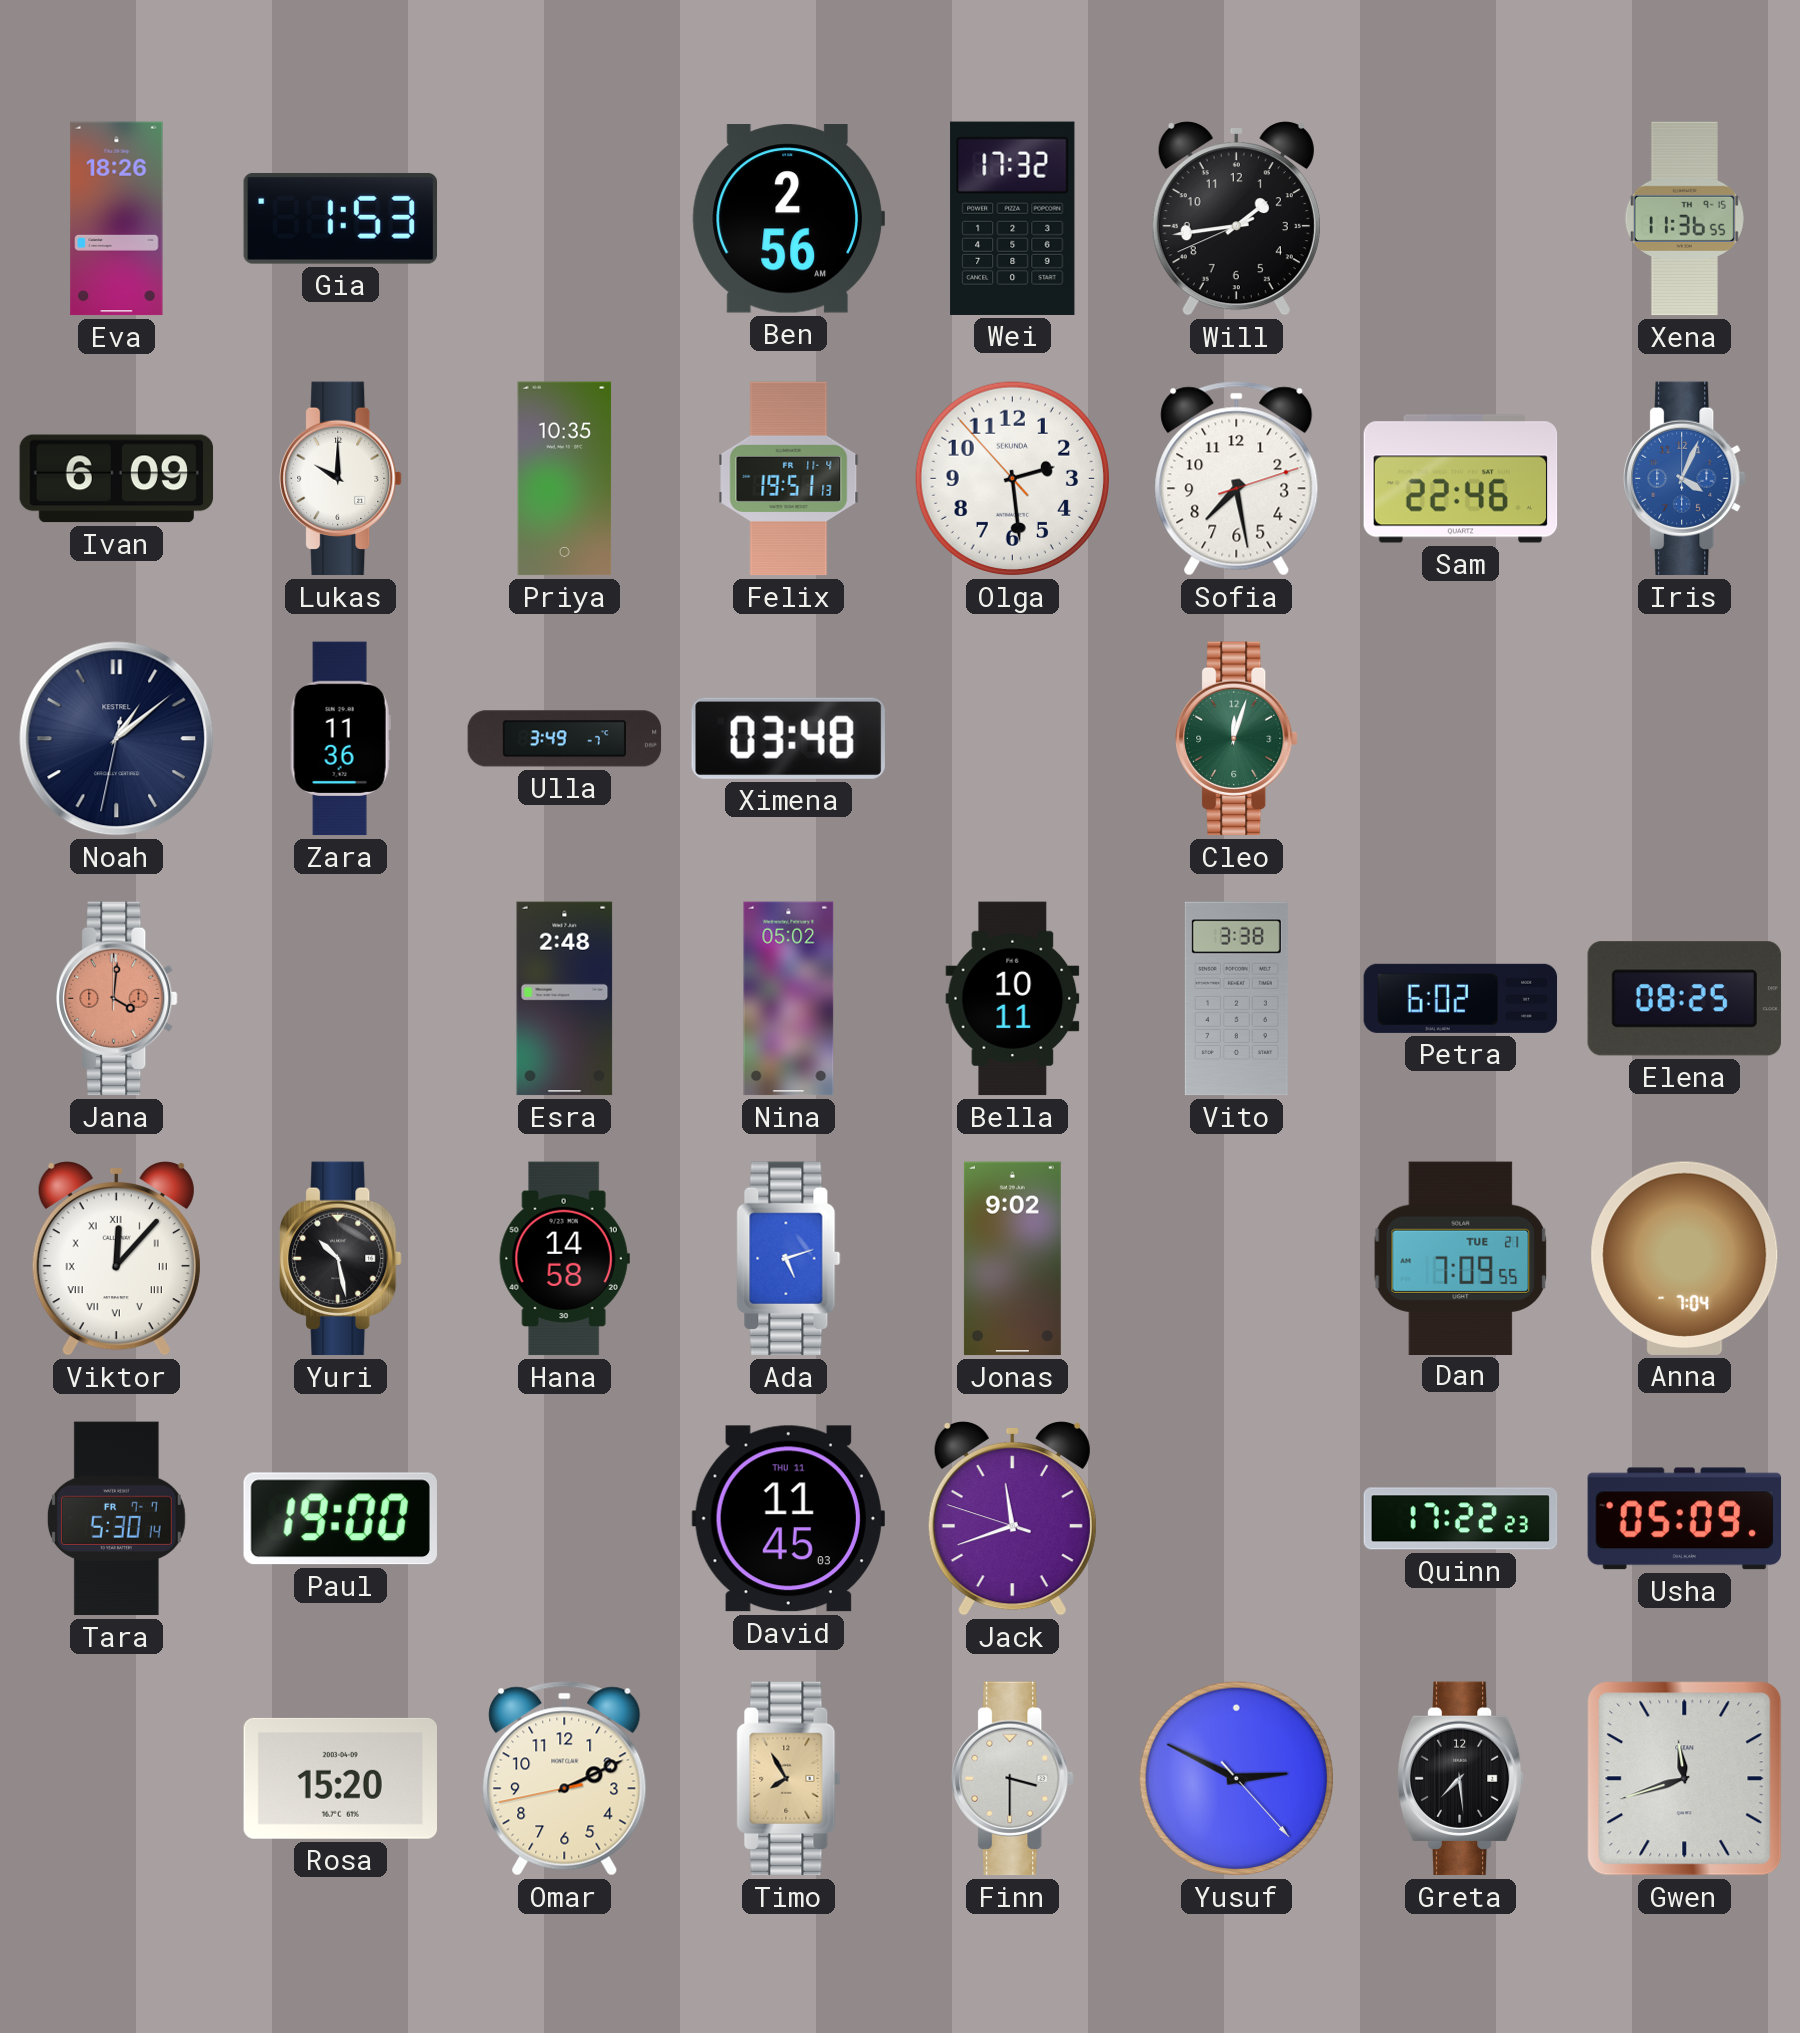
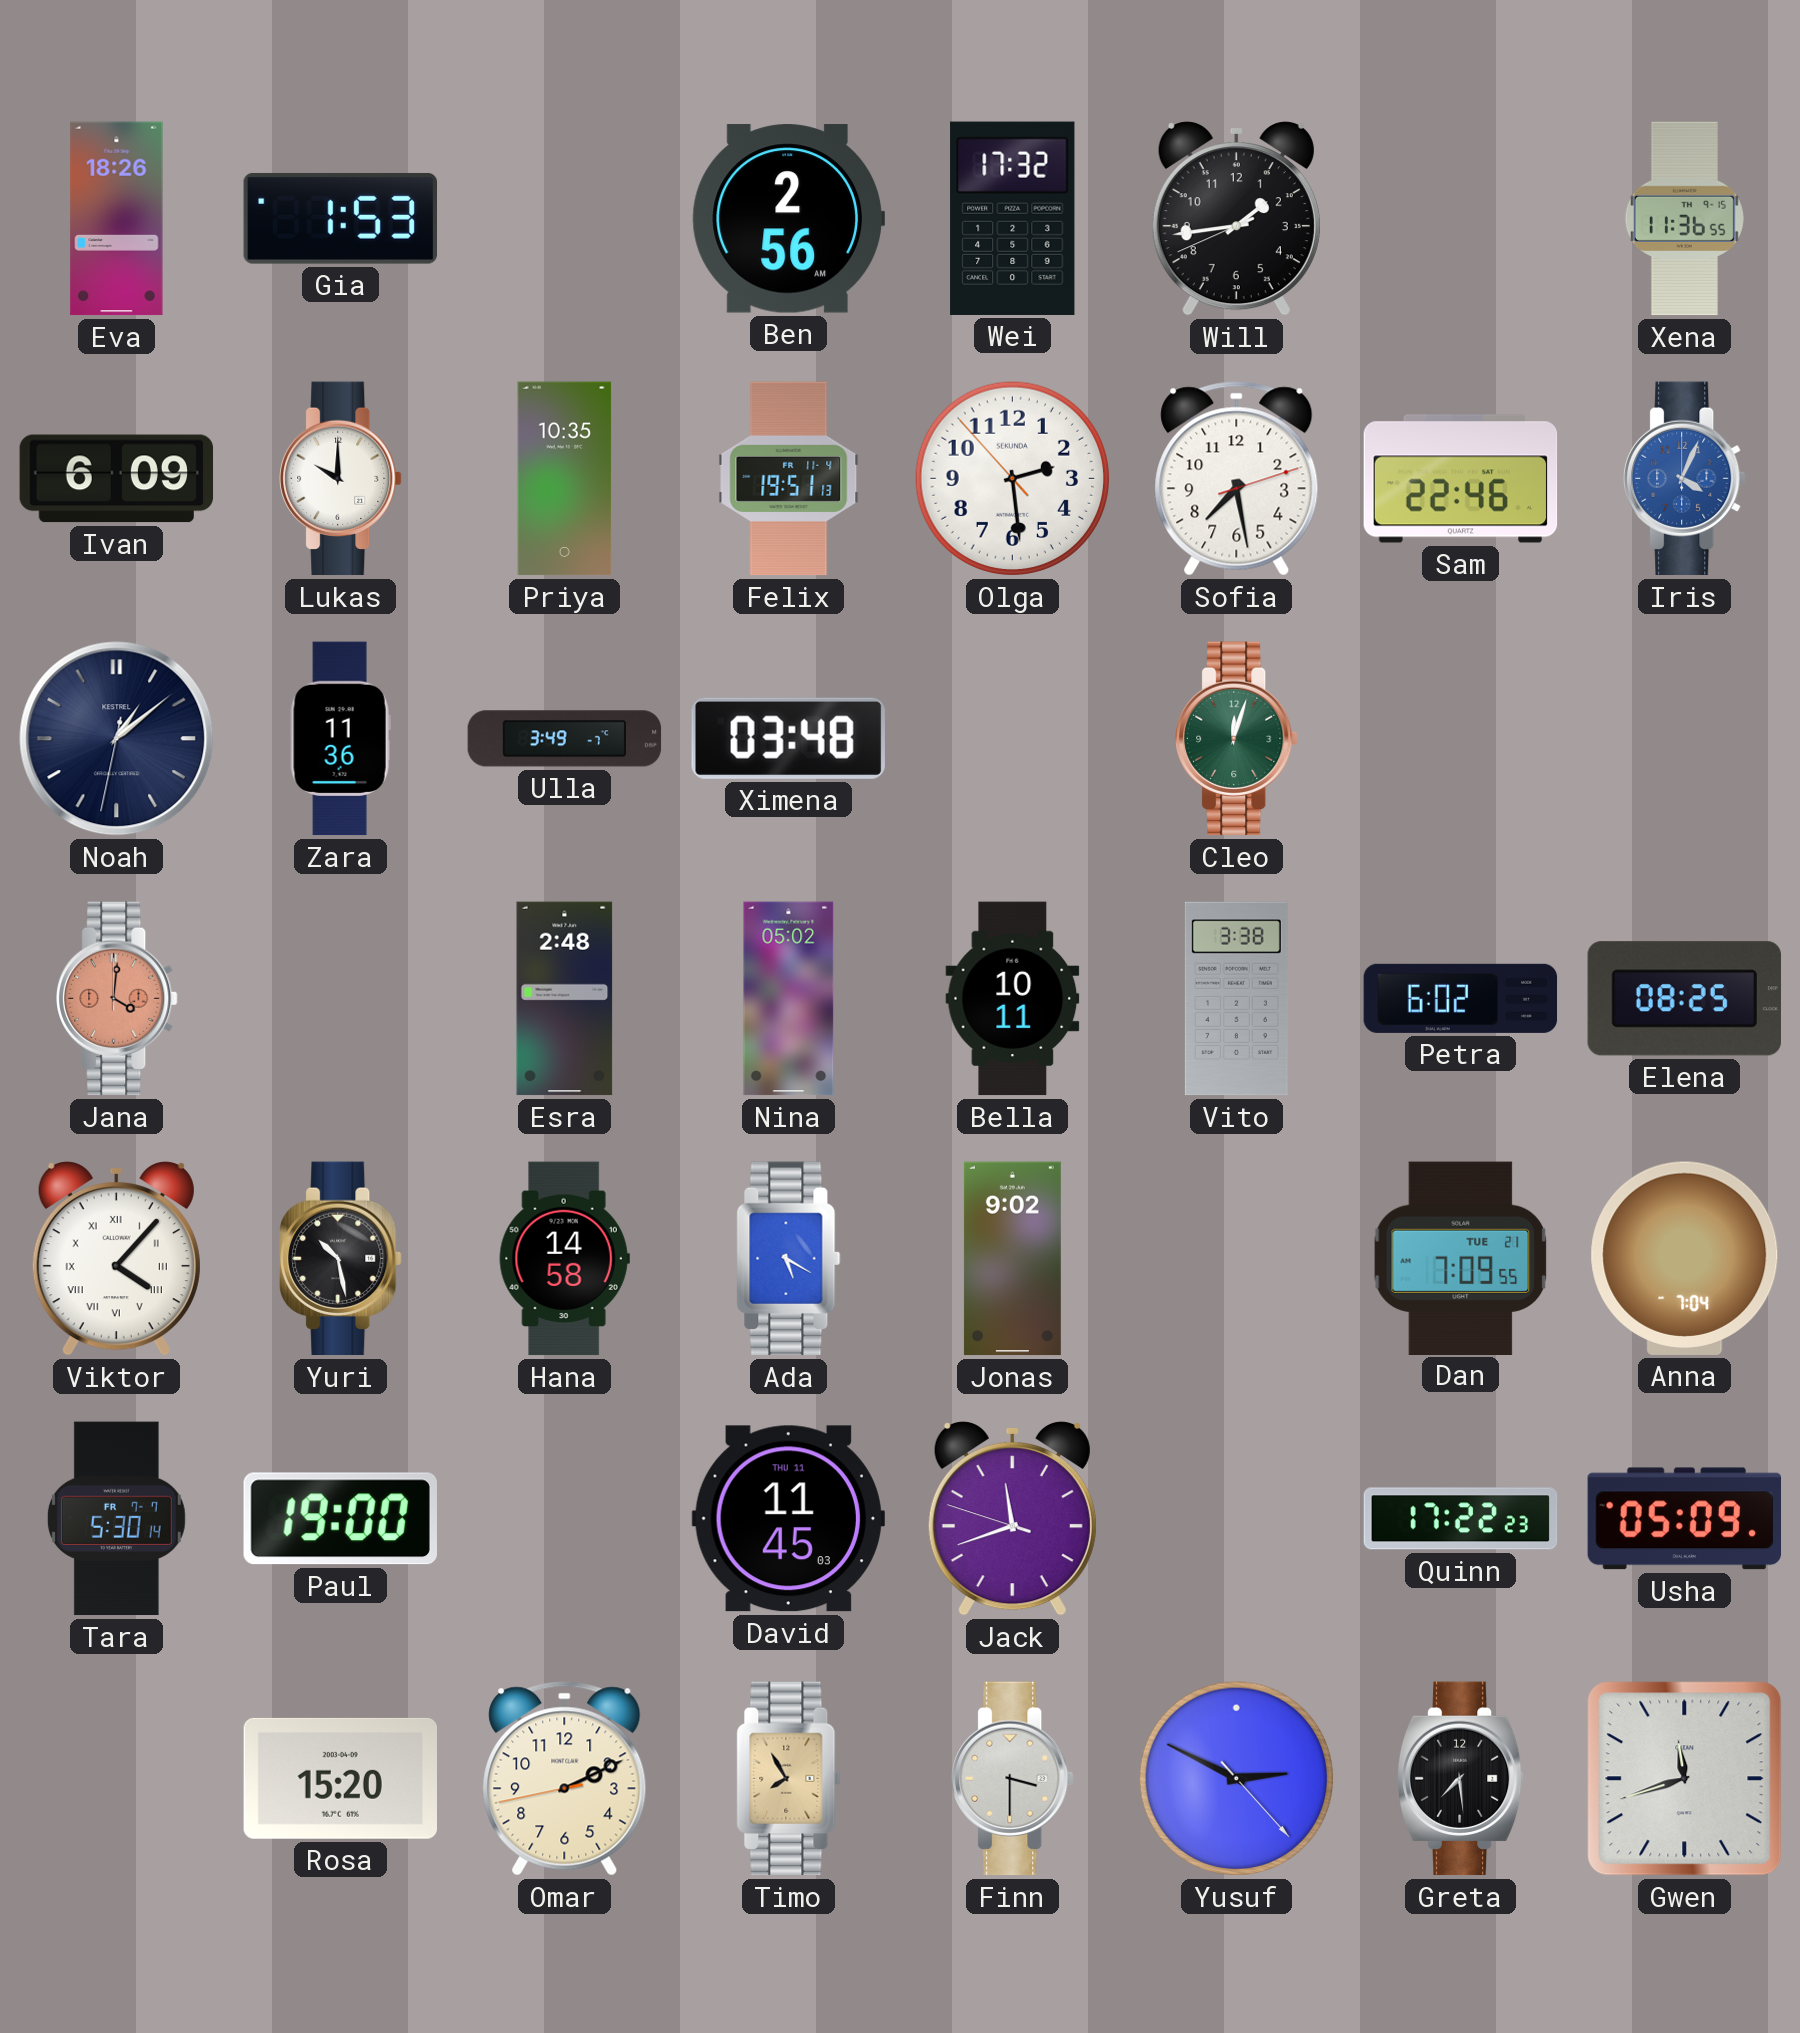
Viktor: 12:07 -> 4:07
Ada: 5:12 -> 5:20
